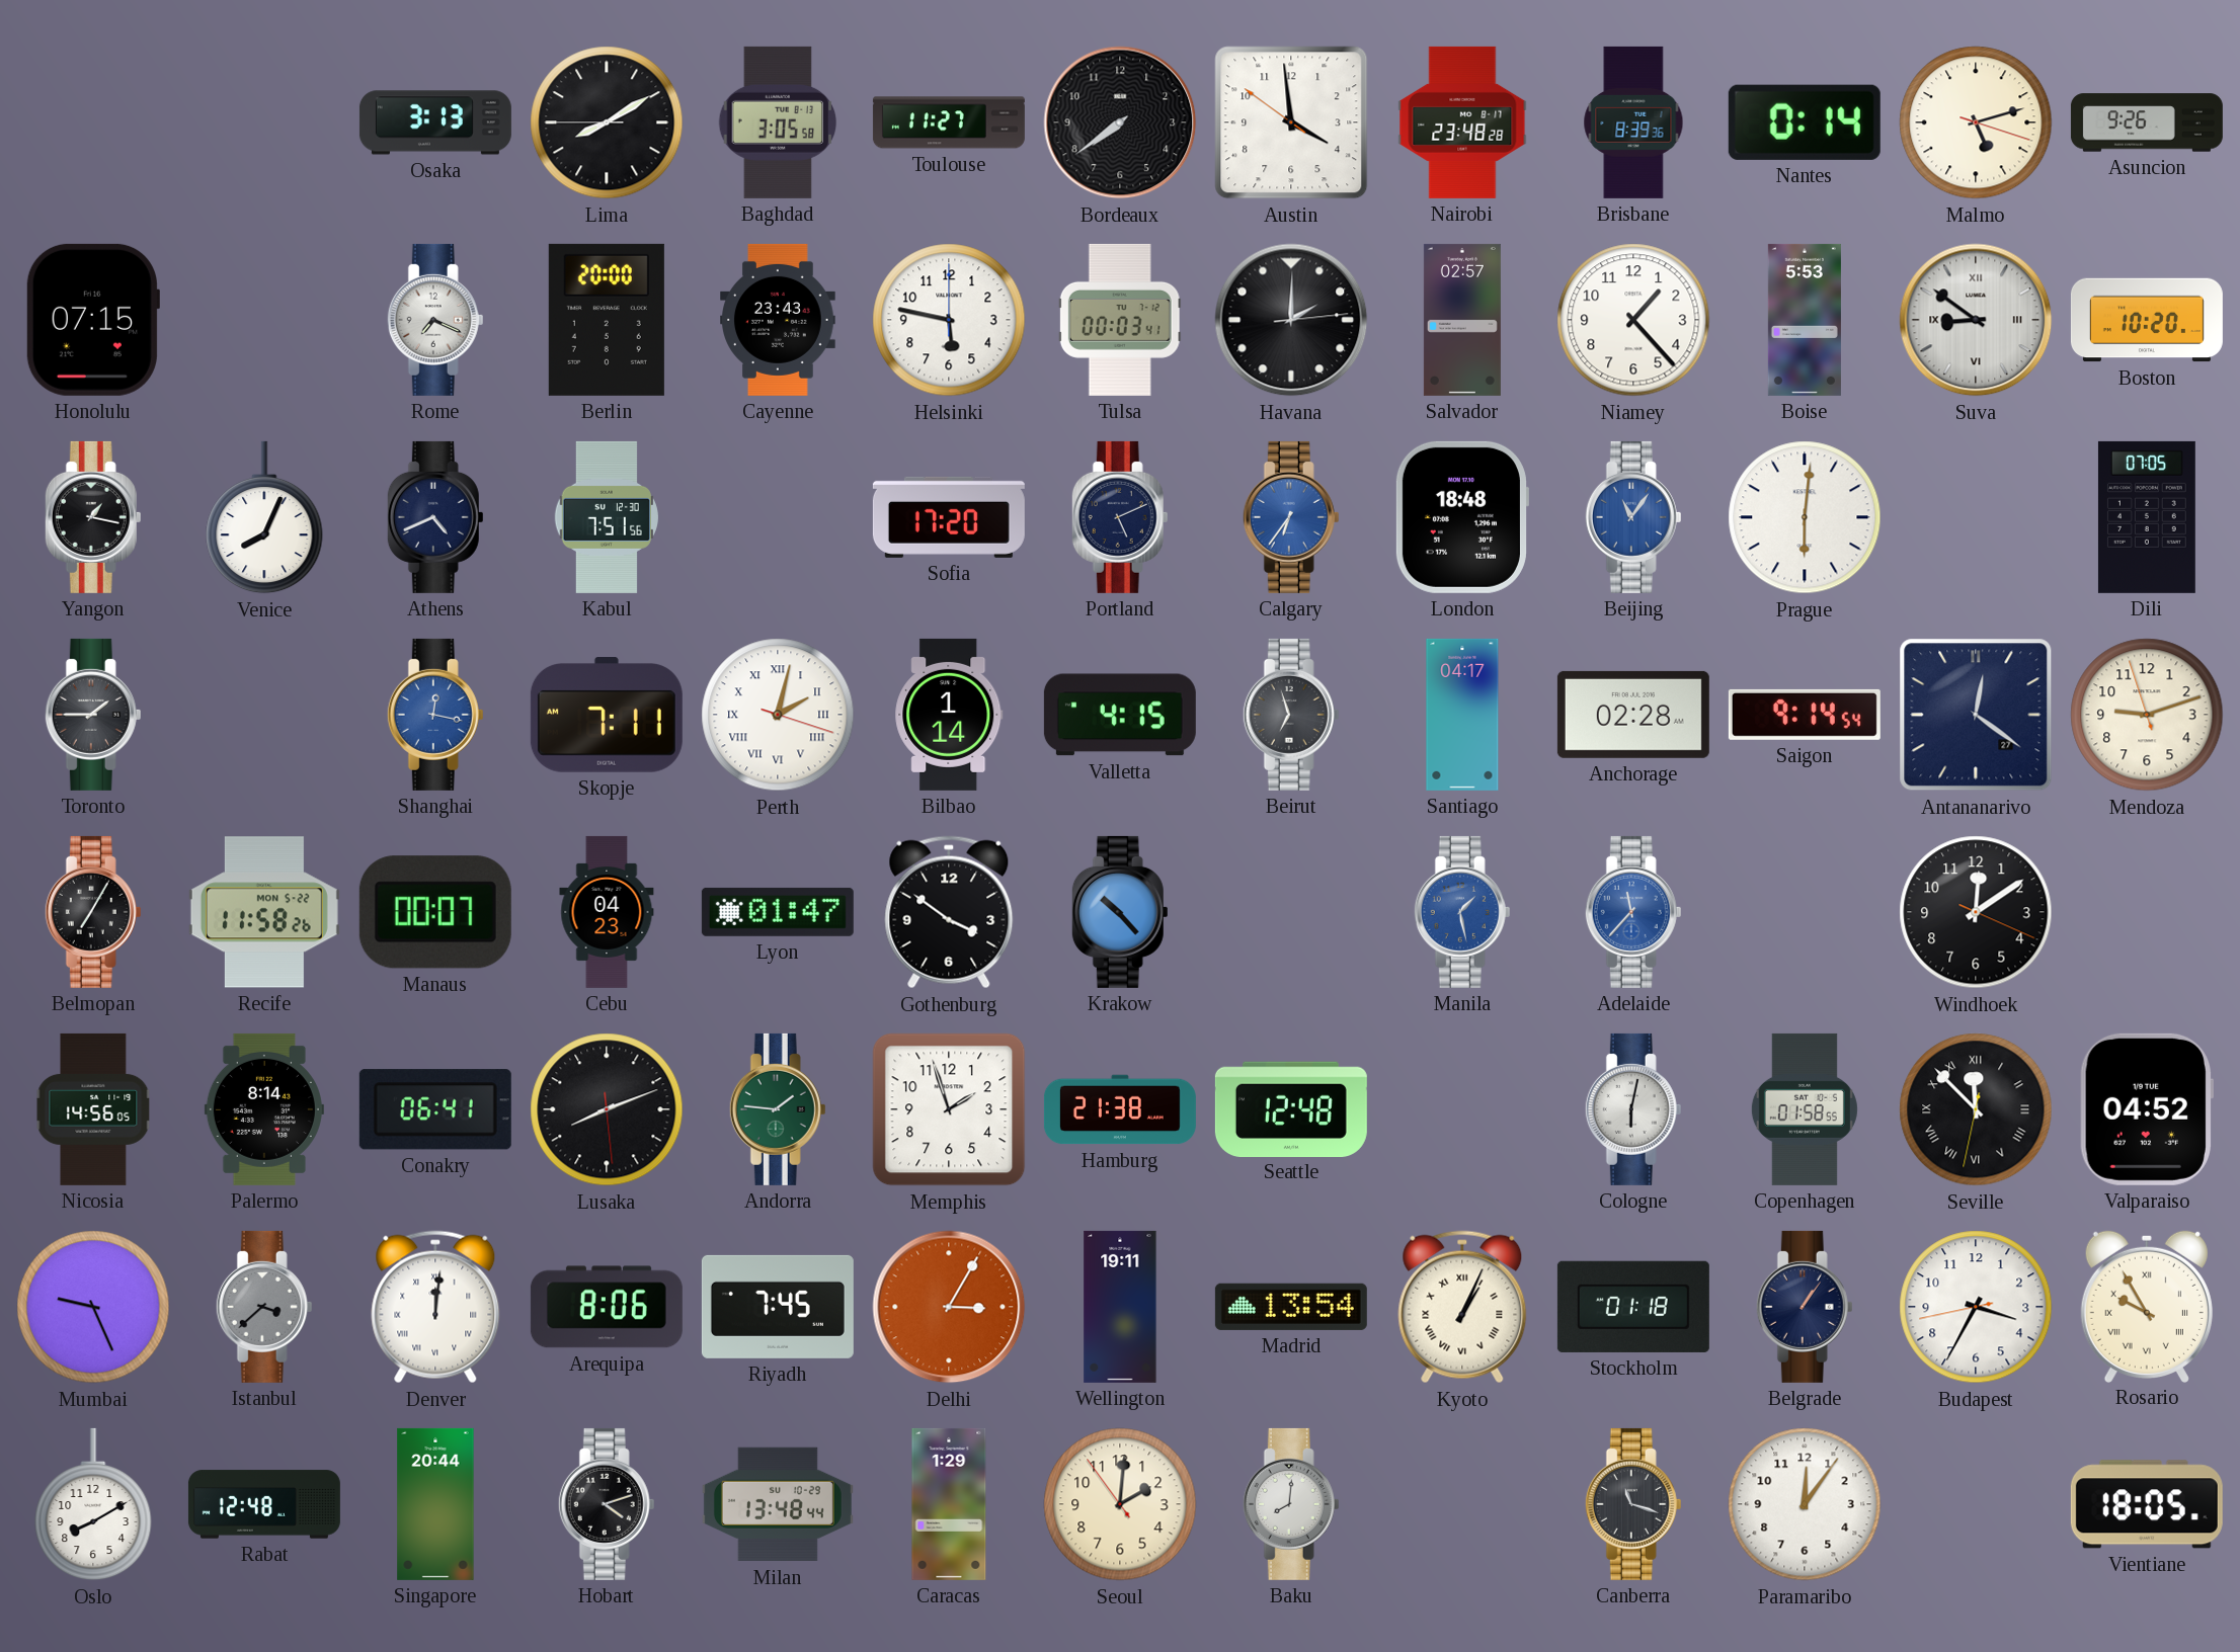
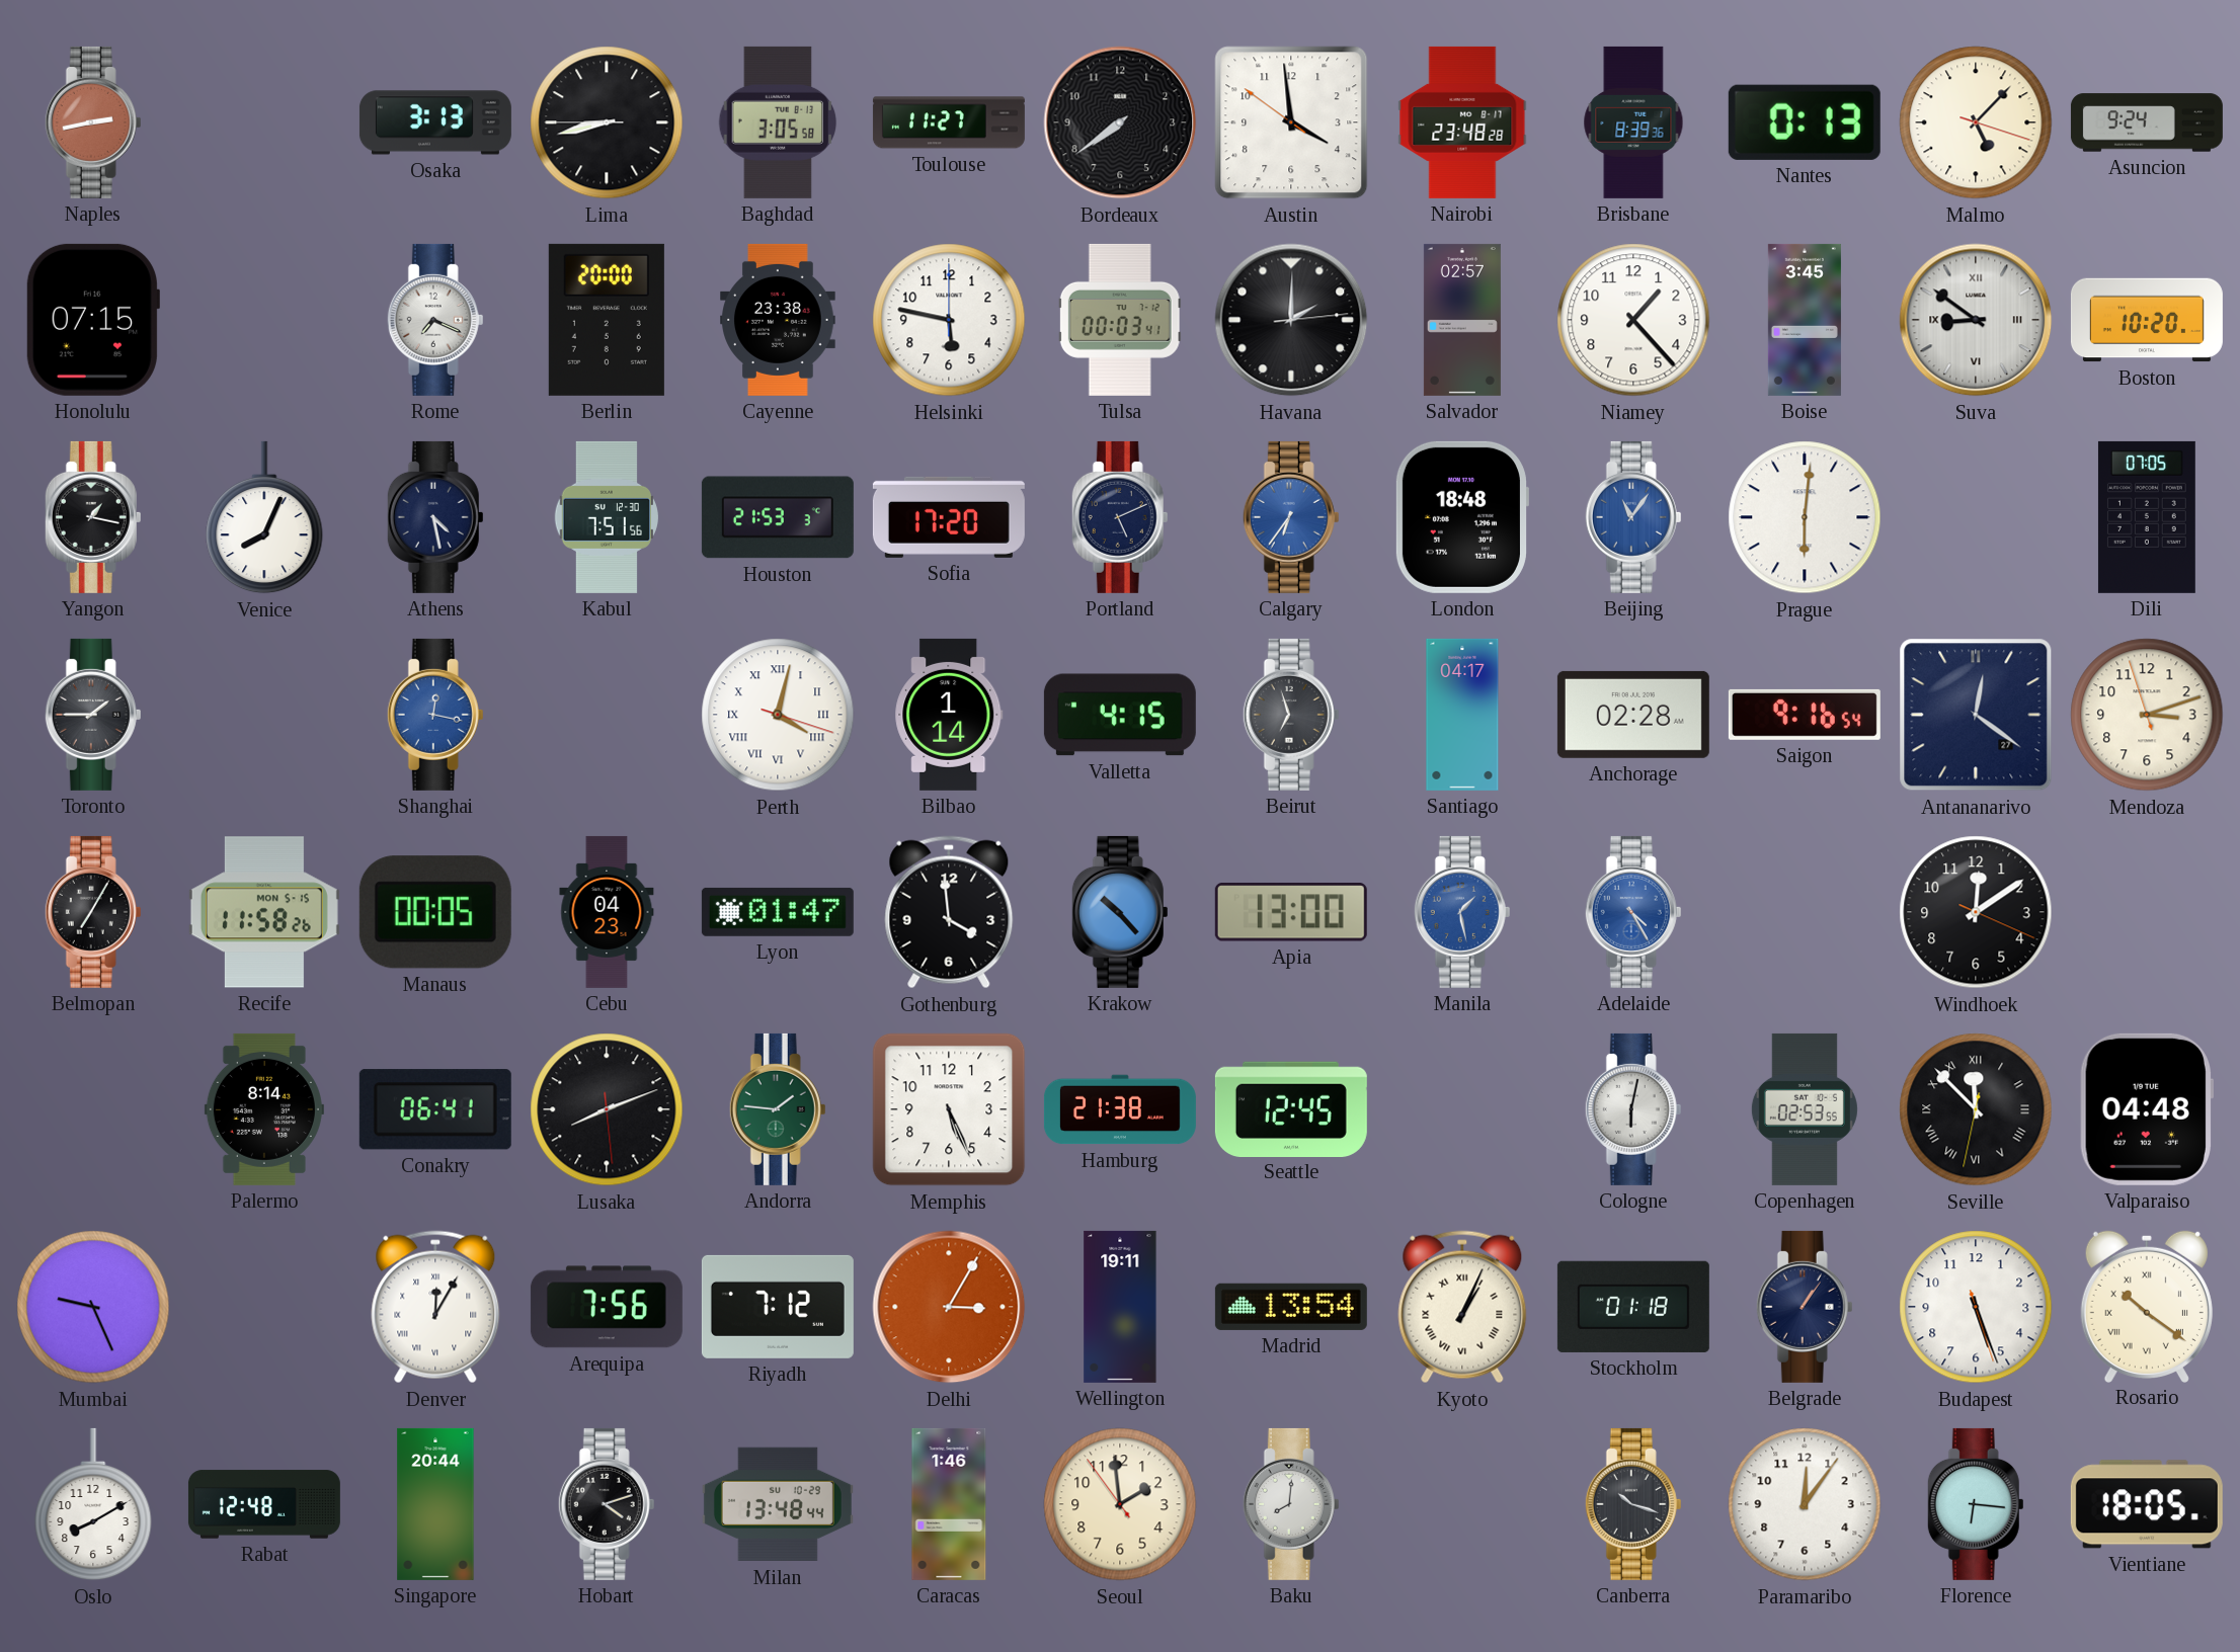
Naples: none -> 2:43
Lima: 8:09 -> 8:42
Nantes: 0:14 -> 0:13
Malmo: 5:12 -> 5:07
Asuncion: 9:26 -> 9:24
Cayenne: 23:43 -> 23:38
Boise: 5:53 -> 3:45
Athens: 4:41 -> 4:28
Houston: none -> 21:53
Skopje: 7:11 -> none
Perth: 2:02 -> 4:02
Saigon: 9:14 -> 9:16
Mendoza: 9:11 -> 3:11
Recife date: MON 5-22 -> MON 5-15
Manaus: 00:07 -> 00:05
Gothenburg: 3:51 -> 3:59
Apia: none -> 13:00
Adelaide: 11:37 -> 4:25
Nicosia: 14:56 -> none
Memphis: 1:57 -> 5:26
Seattle: 12:48 -> 12:45
Copenhagen: 01:58 -> 02:53
Valparaiso: 04:52 -> 04:48
Istanbul: 3:38 -> none
Denver: 12:01 -> 12:05
Arequipa: 8:06 -> 7:56
Riyadh: 7:45 -> 7:12
Budapest: 3:34 -> 5:26
Rosario: 9:55 -> 10:21
Caracas: 1:29 -> 1:46
Seoul: 2:00 -> 1:58
Canberra: 11:18 -> 10:18
Florence: none -> 6:16
